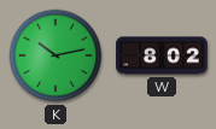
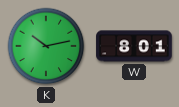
W: 8:02 -> 8:01
